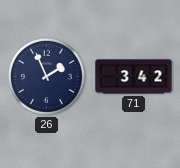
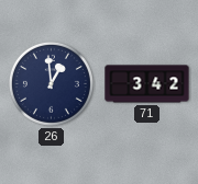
26: 1:56 -> 12:59
